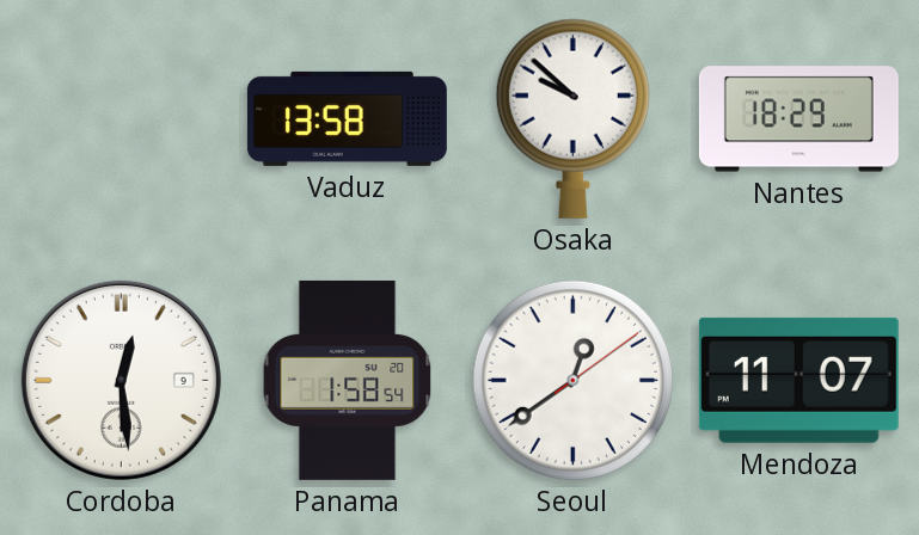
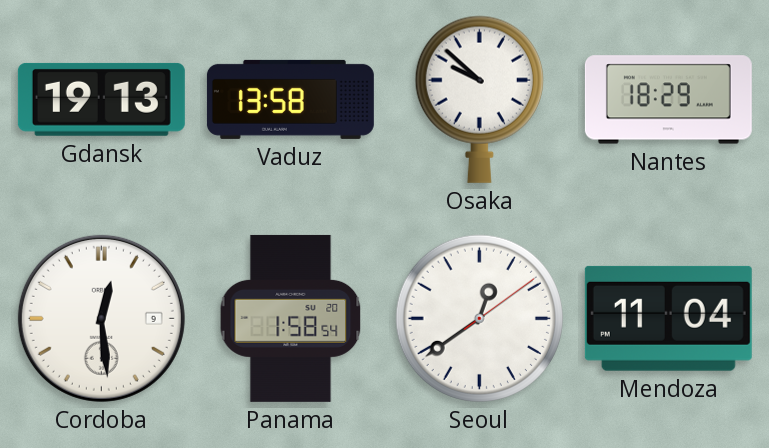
Gdansk: none -> 19:13
Mendoza: 11:07 -> 11:04
